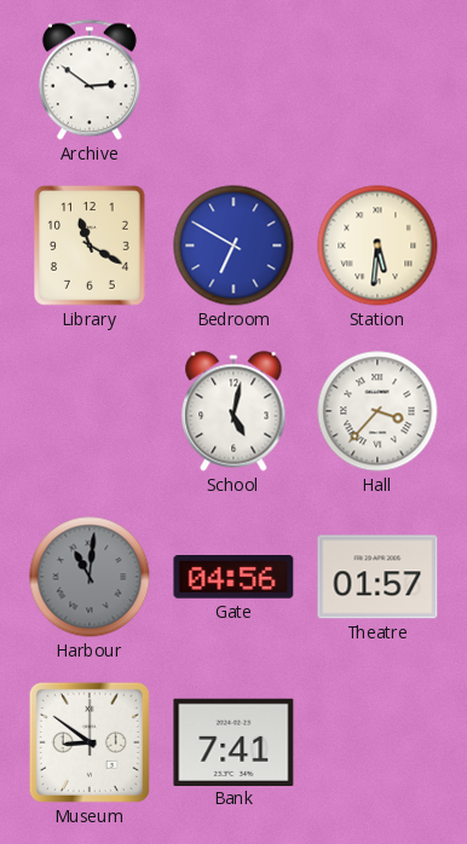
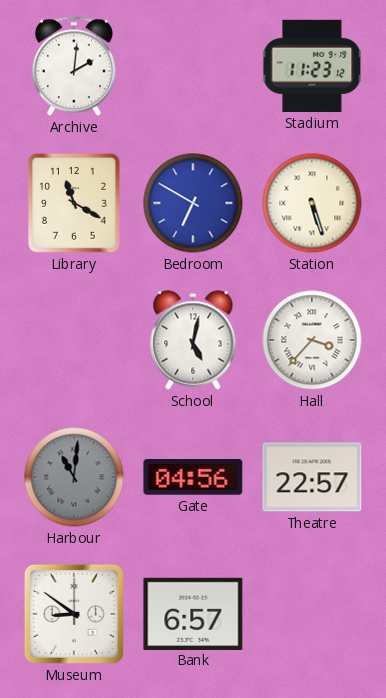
Archive: 2:51 -> 2:01
Stadium: none -> 11:23
Station: 5:31 -> 5:27
Theatre: 01:57 -> 22:57
Bank: 7:41 -> 6:57
